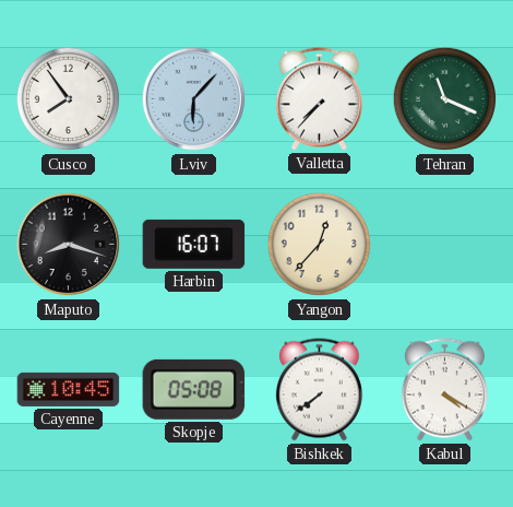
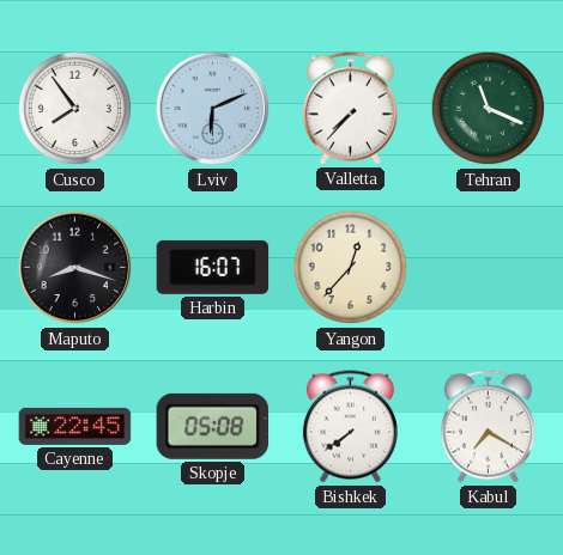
Lviv: 6:07 -> 6:11
Cayenne: 10:45 -> 22:45
Kabul: 4:20 -> 7:20
